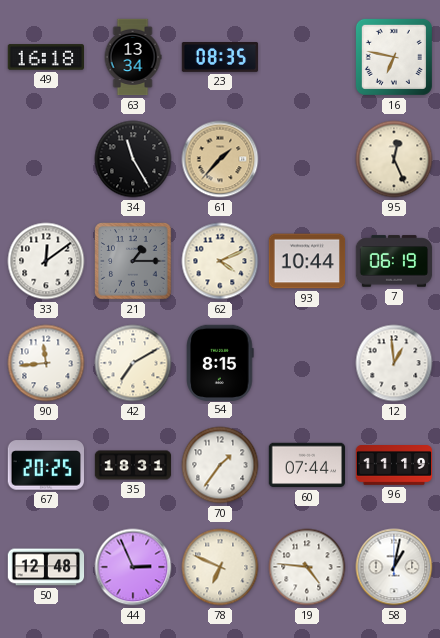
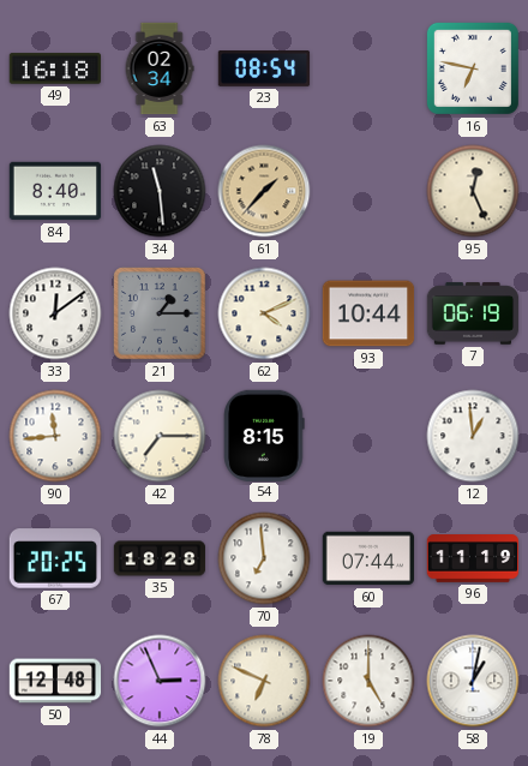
63: 13:34 -> 02:34
23: 08:35 -> 08:54
84: none -> 8:40
34: 11:25 -> 11:29
42: 7:10 -> 7:15
35: 18:31 -> 18:28
70: 1:36 -> 6:59
19: 4:46 -> 5:00
